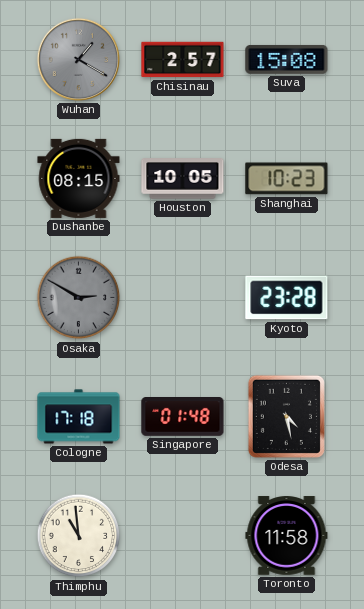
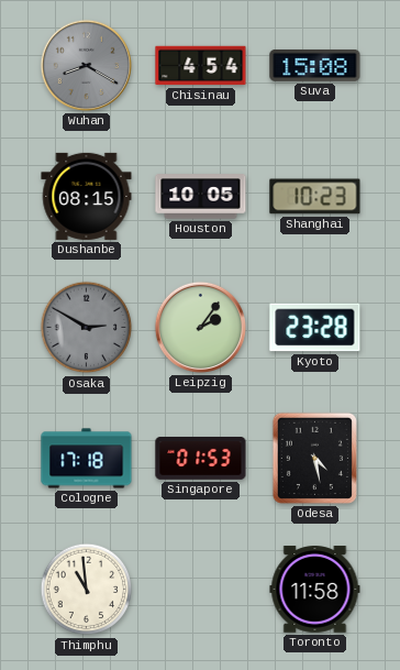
Wuhan: 1:20 -> 8:20
Chisinau: 2:57 -> 4:54
Leipzig: none -> 2:06
Singapore: 01:48 -> 01:53
